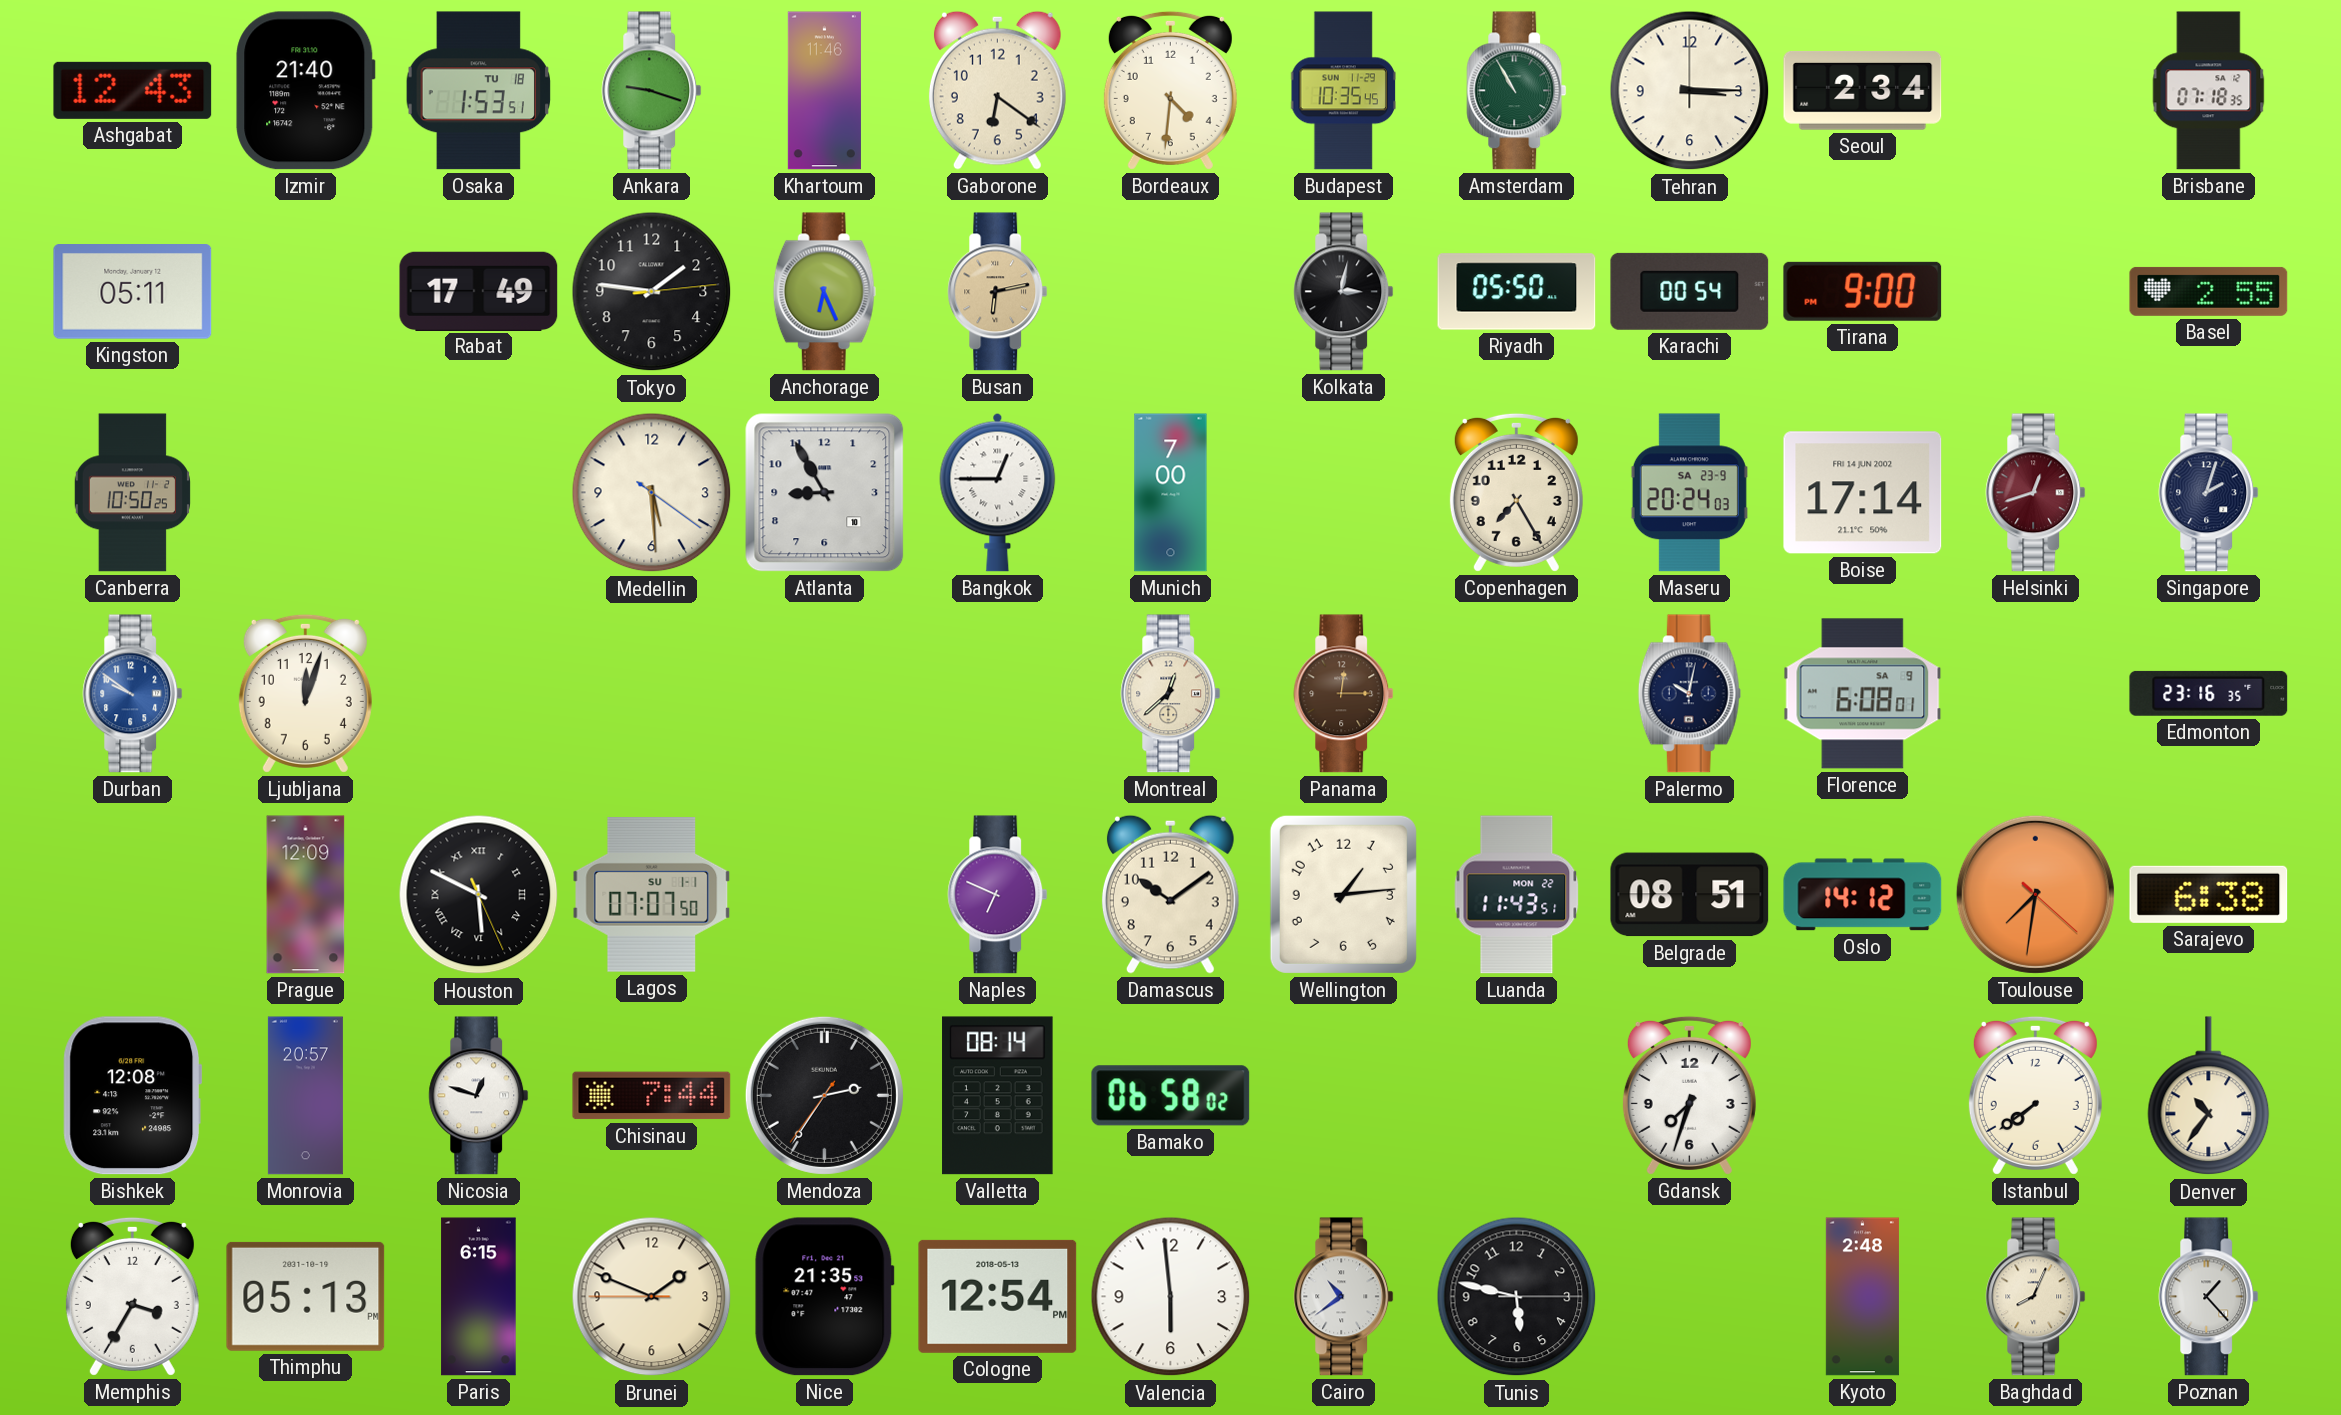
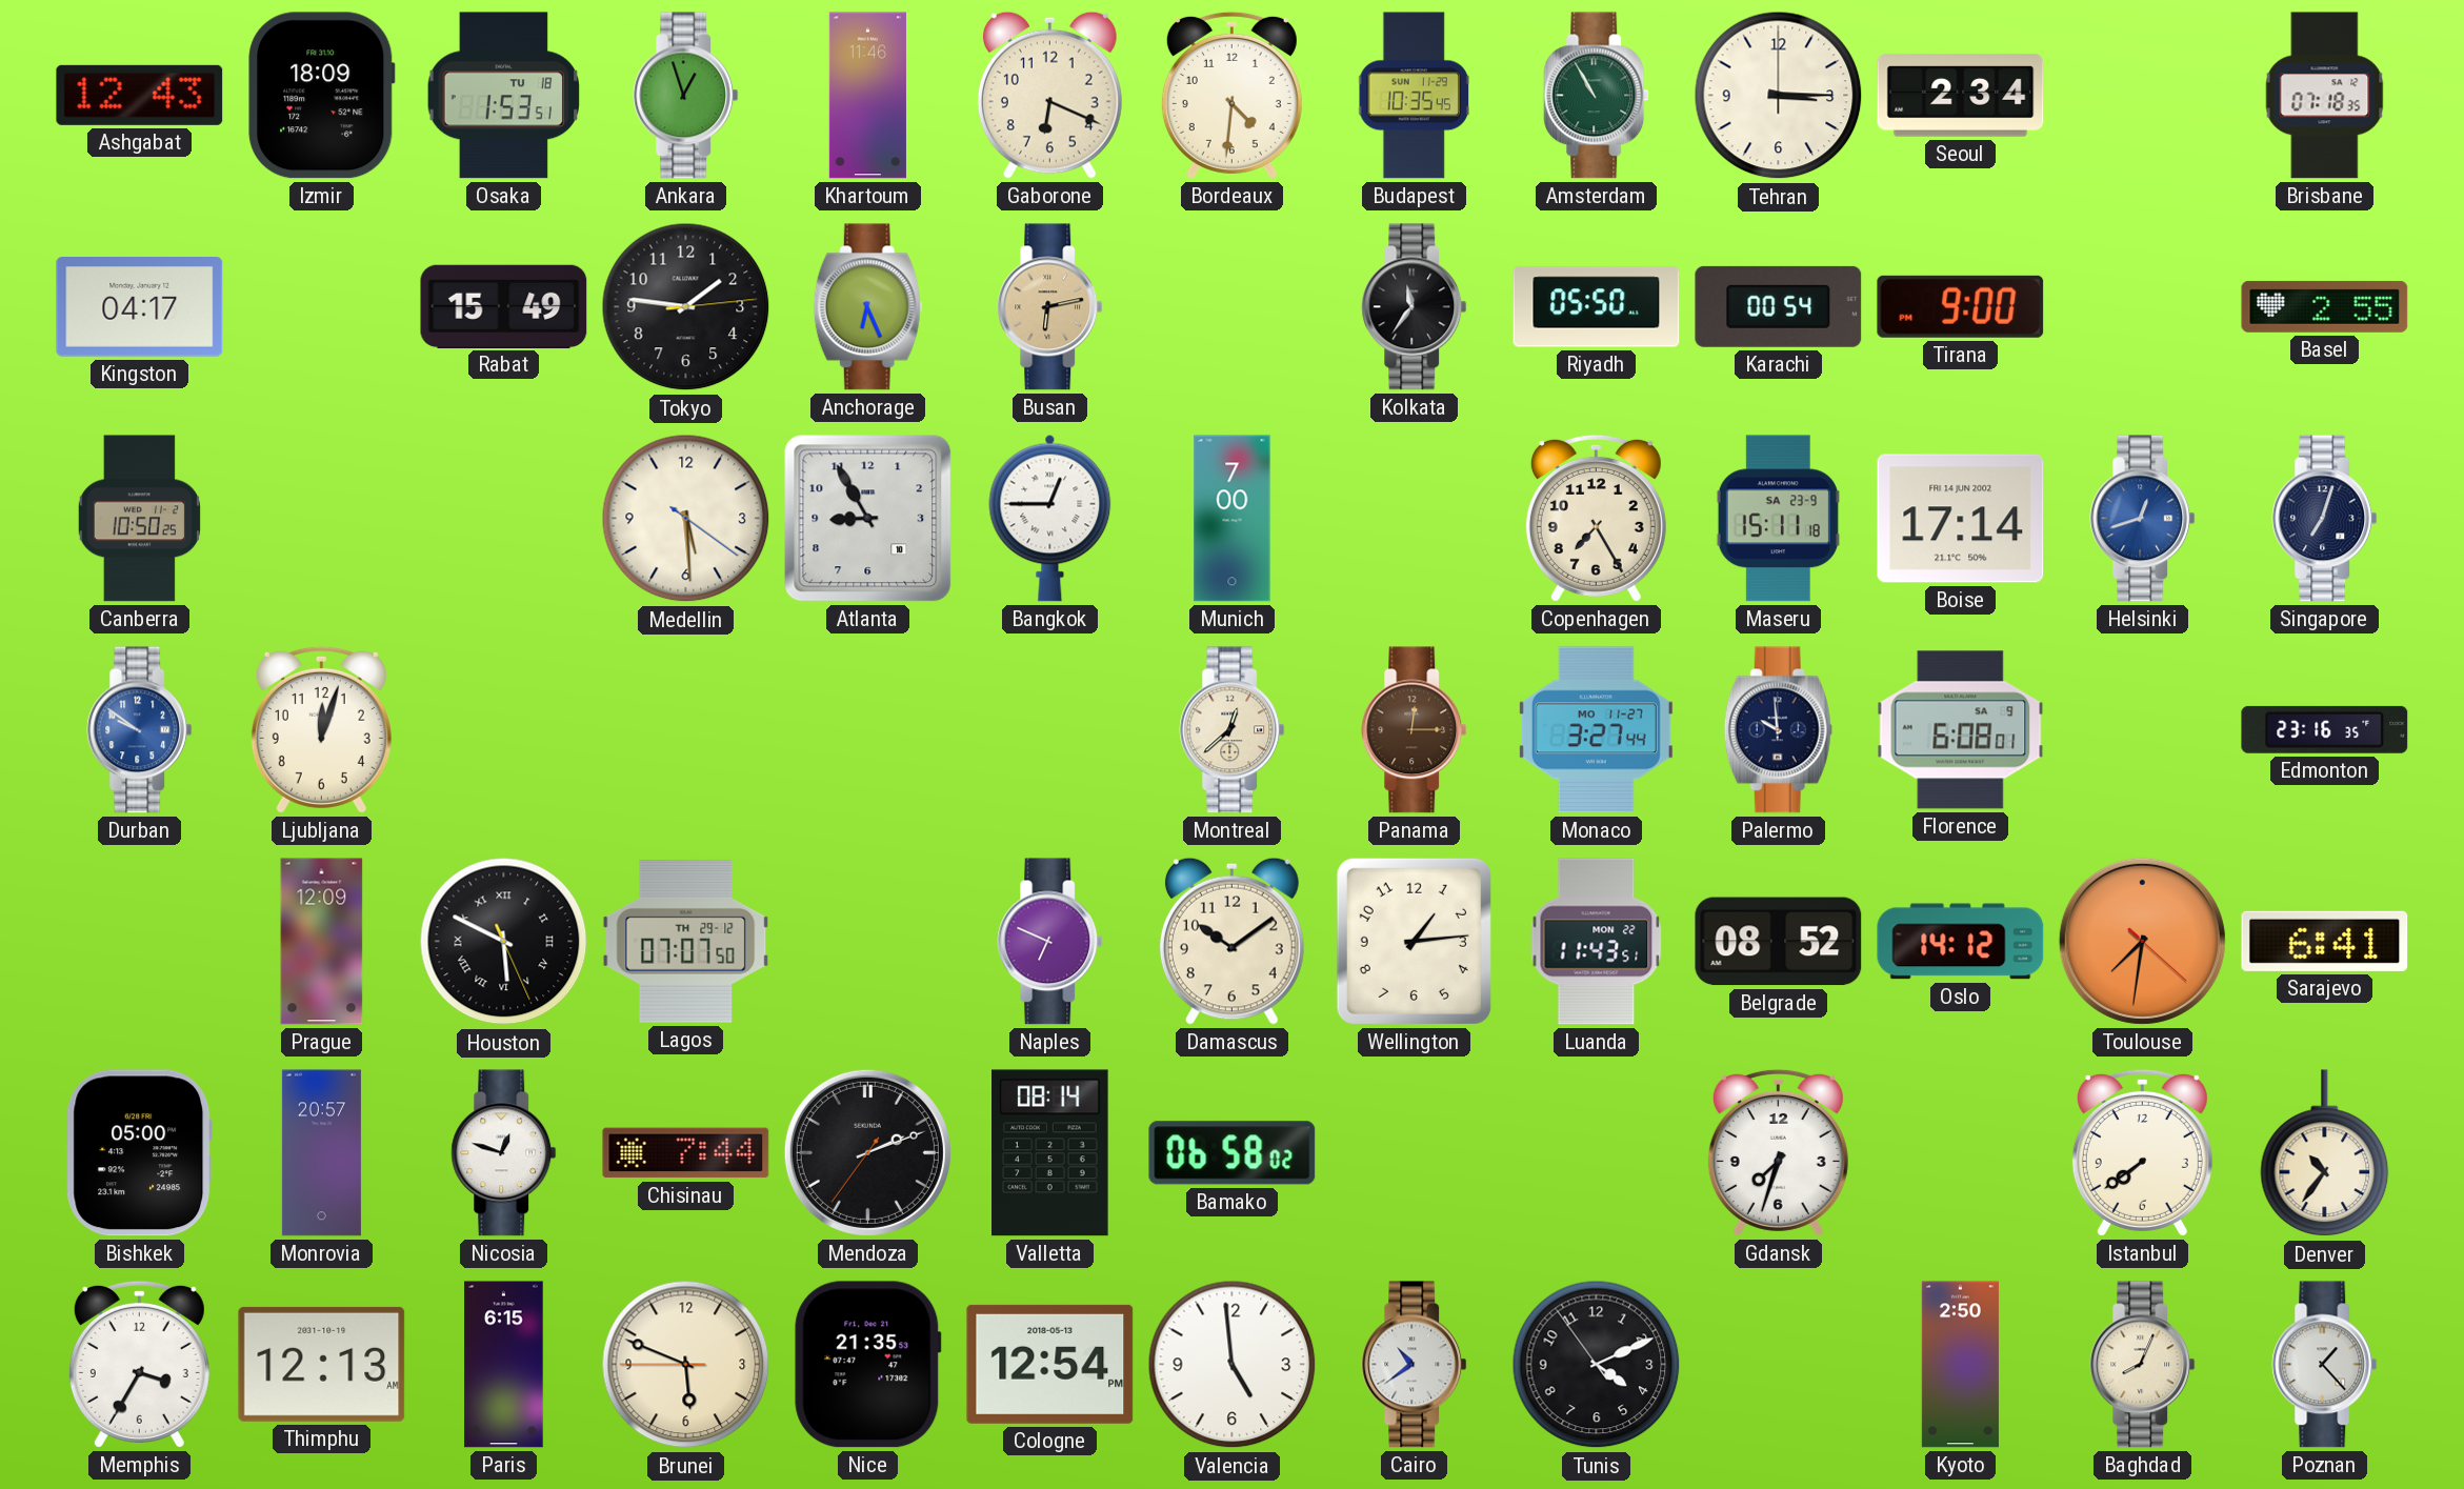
Izmir: 21:40 -> 18:09
Ankara: 9:18 -> 12:57
Gaborone: 6:21 -> 6:19
Kingston: 05:11 -> 04:17
Rabat: 17:49 -> 15:49
Kolkata: 3:02 -> 11:36
Maseru: 20:24 -> 15:11
Helsinki dial: burgundy -> blue
Singapore: 2:03 -> 7:03
Monaco: none -> 3:27
Palermo: 10:02 -> 9:59
Lagos date: SU 1-1 -> TH 29-12
Belgrade: 08:51 -> 08:52
Sarajevo: 6:38 -> 6:41
Bishkek: 12:08 -> 05:00
Mendoza: 2:35 -> 2:11
Thimphu: 05:13 -> 12:13
Brunei: 1:48 -> 5:48
Valencia: 5:59 -> 4:59
Tunis: 5:47 -> 4:10
Kyoto: 2:48 -> 2:50
